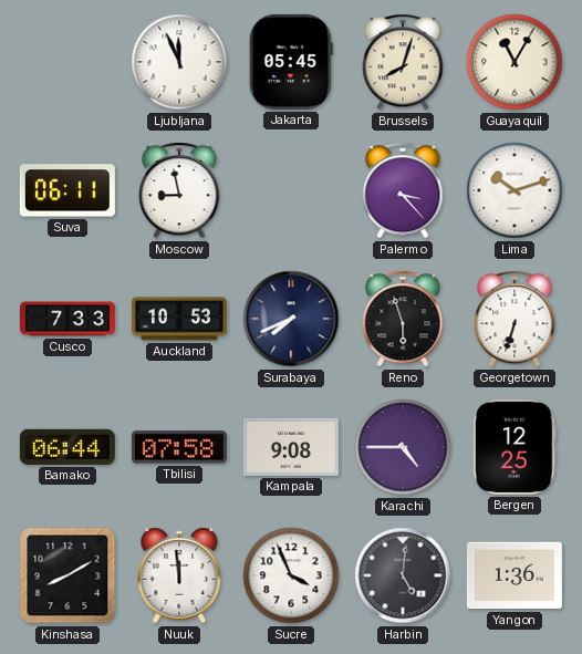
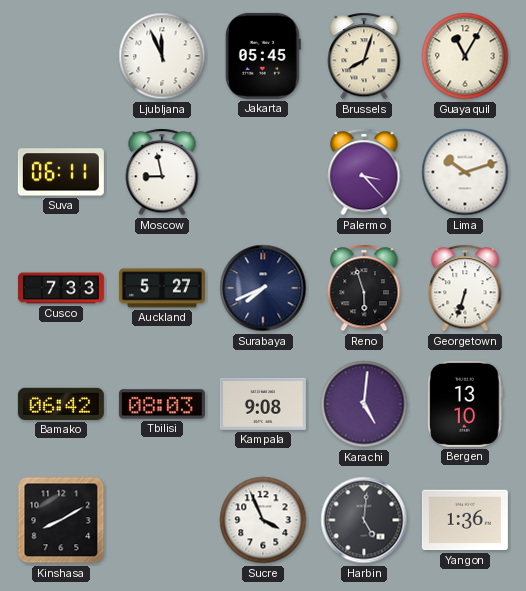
Auckland: 10:53 -> 5:27
Bamako: 06:44 -> 06:42
Tbilisi: 07:58 -> 08:03
Karachi: 4:45 -> 5:01
Bergen: 12:25 -> 13:10
Nuuk: 11:59 -> none
